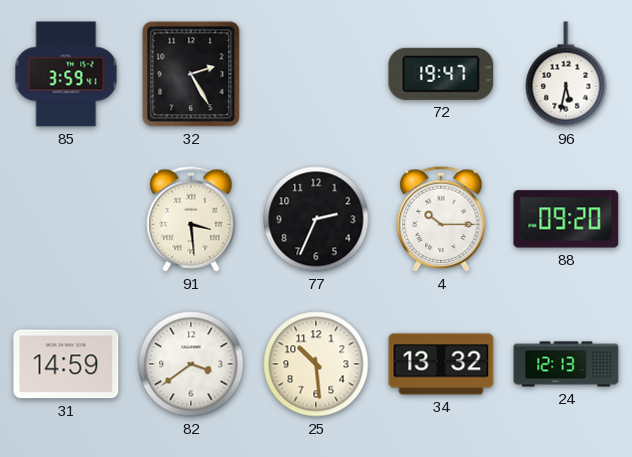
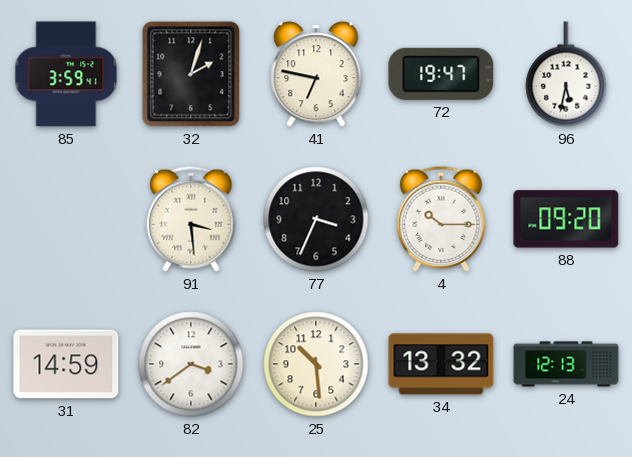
32: 2:25 -> 2:03
41: none -> 6:47
77: 2:34 -> 3:34
